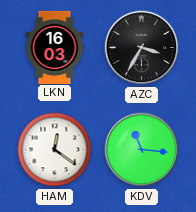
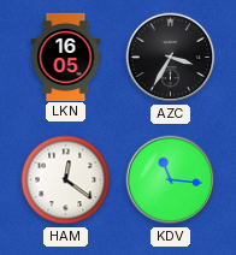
LKN: 16:03 -> 16:05
